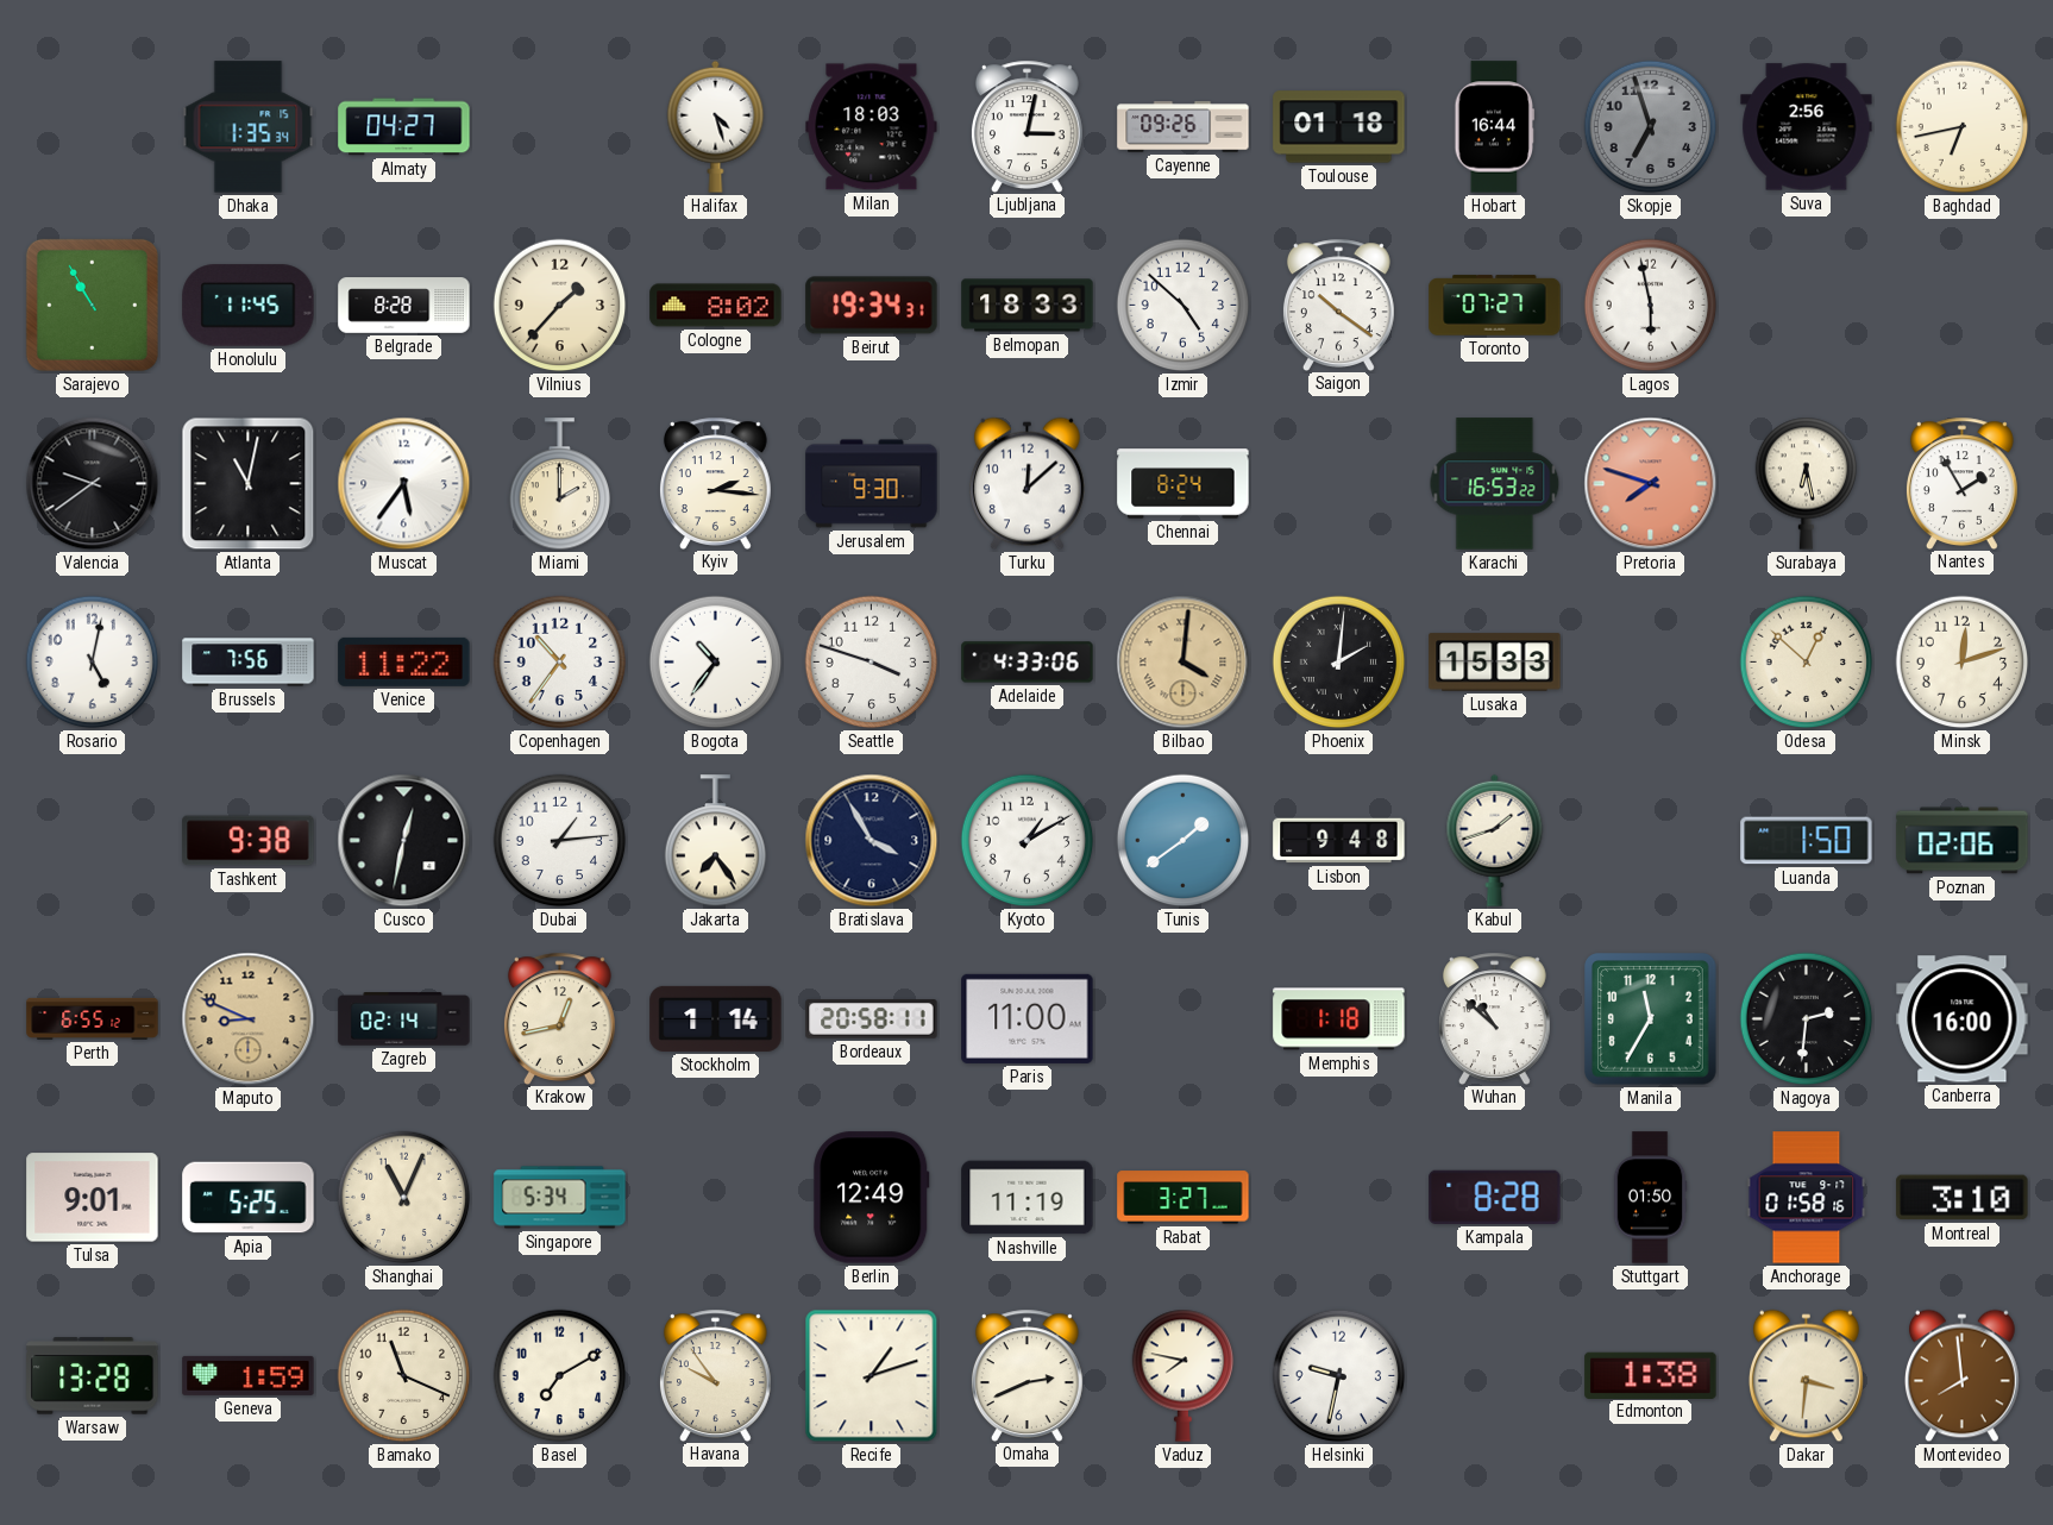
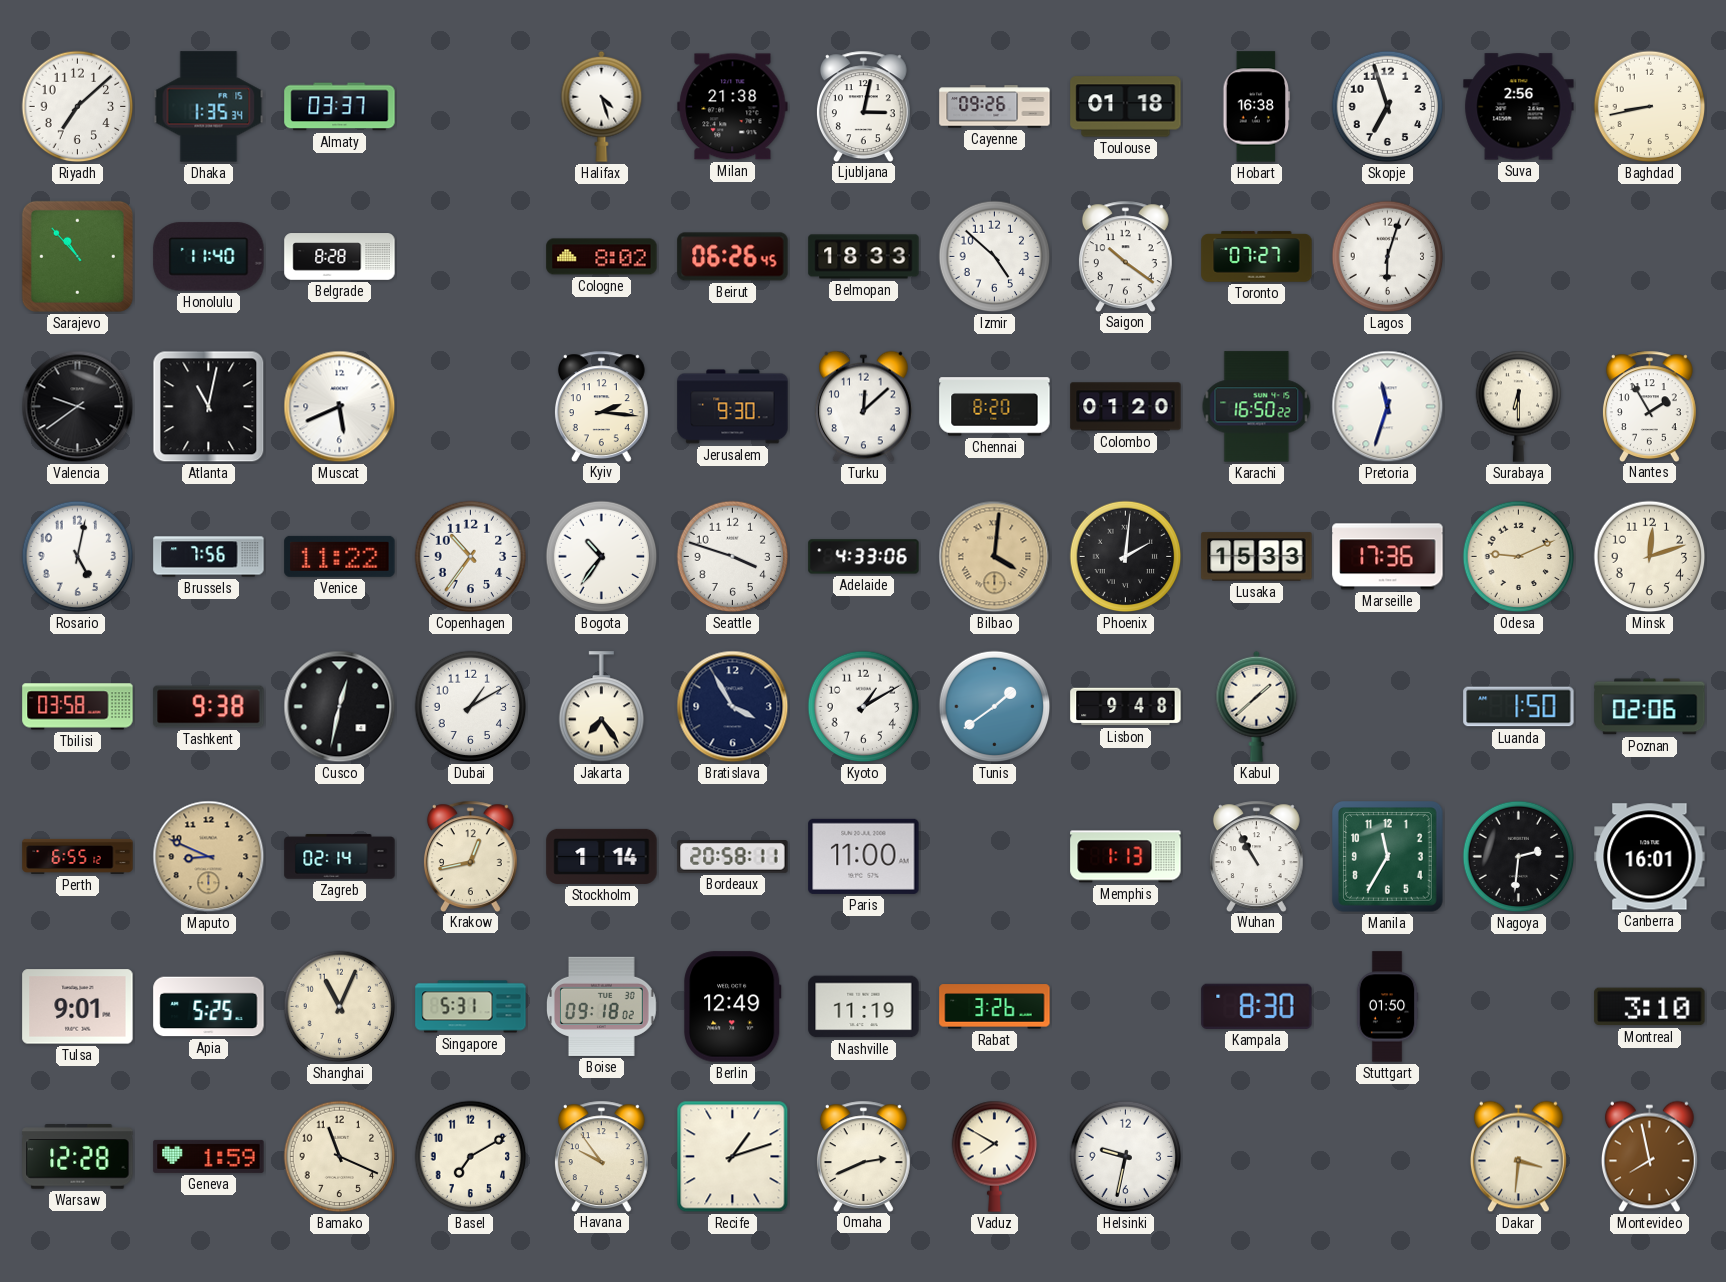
Riyadh: none -> 7:08
Almaty: 04:27 -> 03:37
Milan: 18:03 -> 21:38
Hobart: 16:44 -> 16:38
Skopje dial: grey -> white
Baghdad: 6:43 -> 8:43
Sarajevo: 10:55 -> 10:53
Honolulu: 11:45 -> 11:40
Vilnius: 1:37 -> none
Beirut: 19:34 -> 06:26
Lagos: 5:58 -> 6:03
Muscat: 5:36 -> 5:41
Miami: 2:00 -> none
Chennai: 8:24 -> 8:20
Colombo: none -> 01:20
Karachi: 16:53 -> 16:50
Pretoria: 7:48 -> 11:33
Pretoria dial: salmon -> white
Surabaya: 6:28 -> 6:30
Marseille: none -> 17:36
Odesa: 12:52 -> 9:11
Tbilisi: none -> 03:58
Dubai: 1:14 -> 1:10
Kabul: 1:42 -> 1:38
Memphis: 1:18 -> 1:13
Wuhan: 10:52 -> 10:55
Canberra: 16:00 -> 16:01
Singapore: 5:34 -> 5:31
Boise: none -> 09:18
Rabat: 3:27 -> 3:26
Kampala: 8:28 -> 8:30
Anchorage: 01:58 -> none
Warsaw: 13:28 -> 12:28
Vaduz: 7:47 -> 7:50
Edmonton: 1:38 -> none
Montevideo: 7:59 -> 7:58
